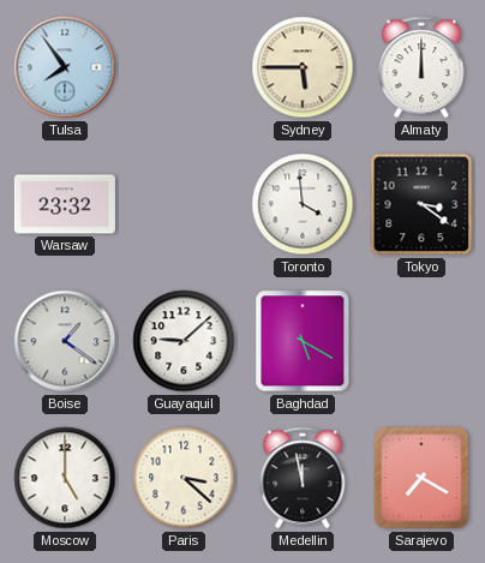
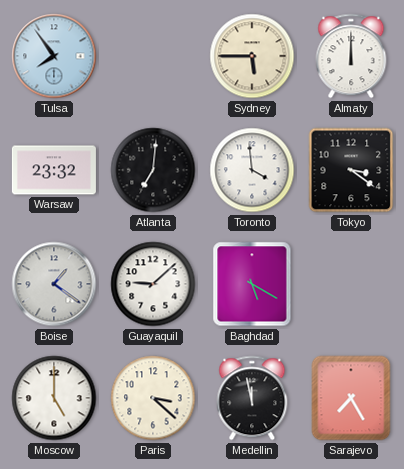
Atlanta: none -> 7:01
Sarajevo: 7:20 -> 7:25
